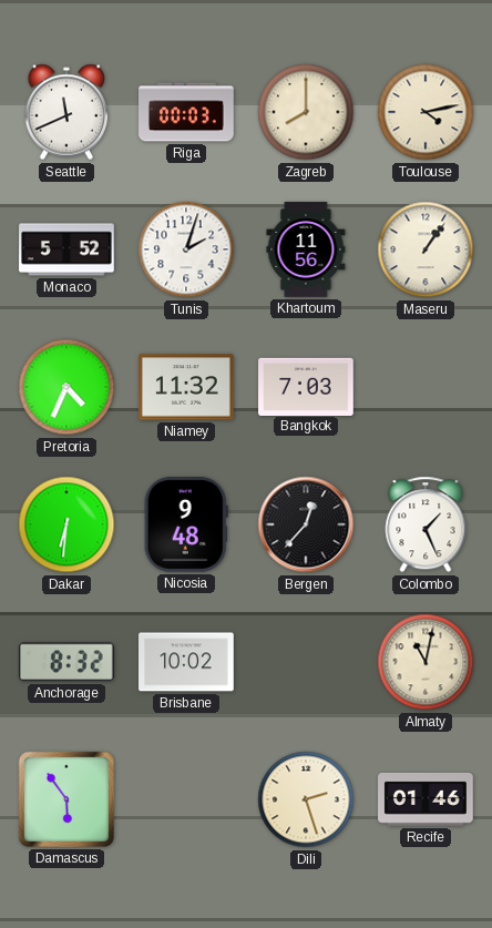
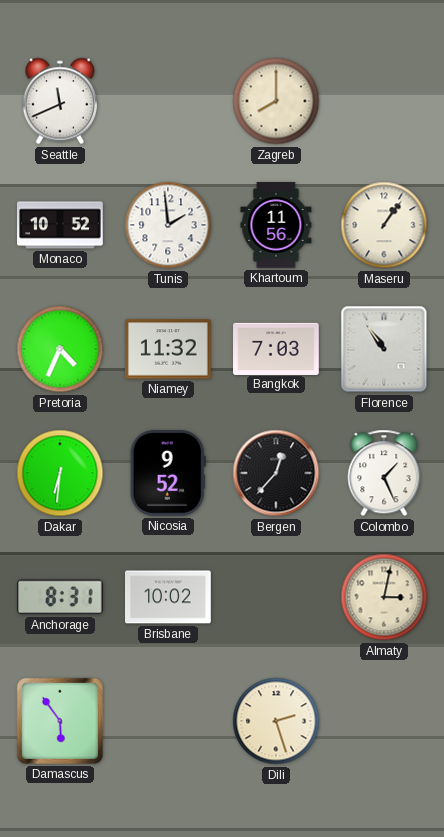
Riga: 00:03 -> none
Toulouse: 4:13 -> none
Monaco: 5:52 -> 10:52
Tunis: 2:03 -> 1:59
Florence: none -> 10:54
Nicosia: 9:48 -> 9:52
Anchorage: 8:32 -> 8:31
Almaty: 11:02 -> 3:02
Recife: 01:46 -> none
